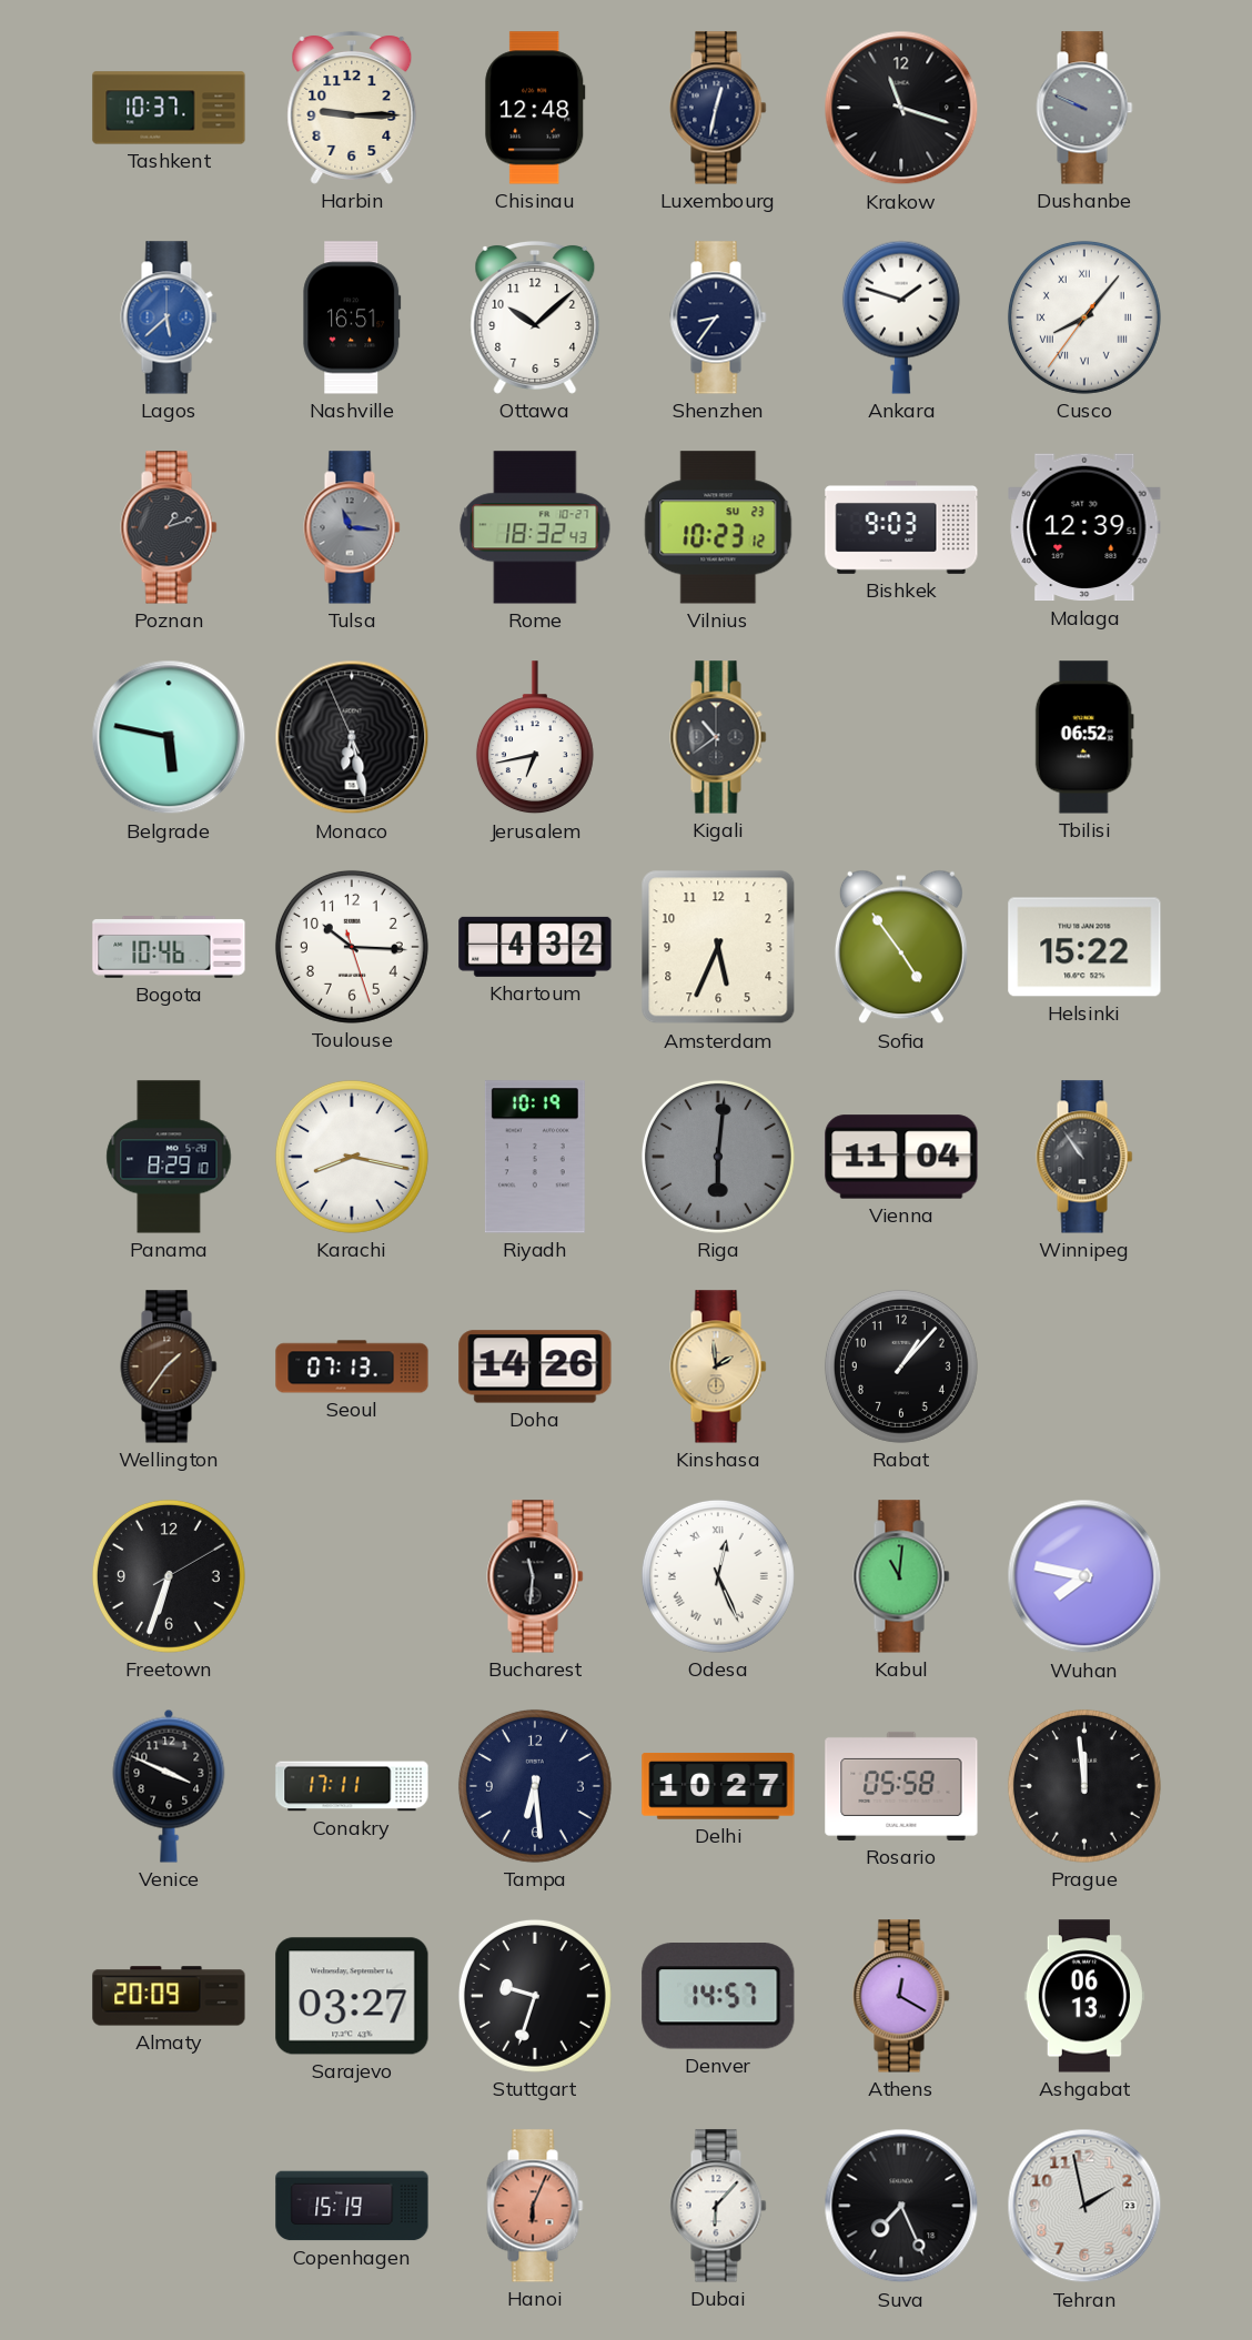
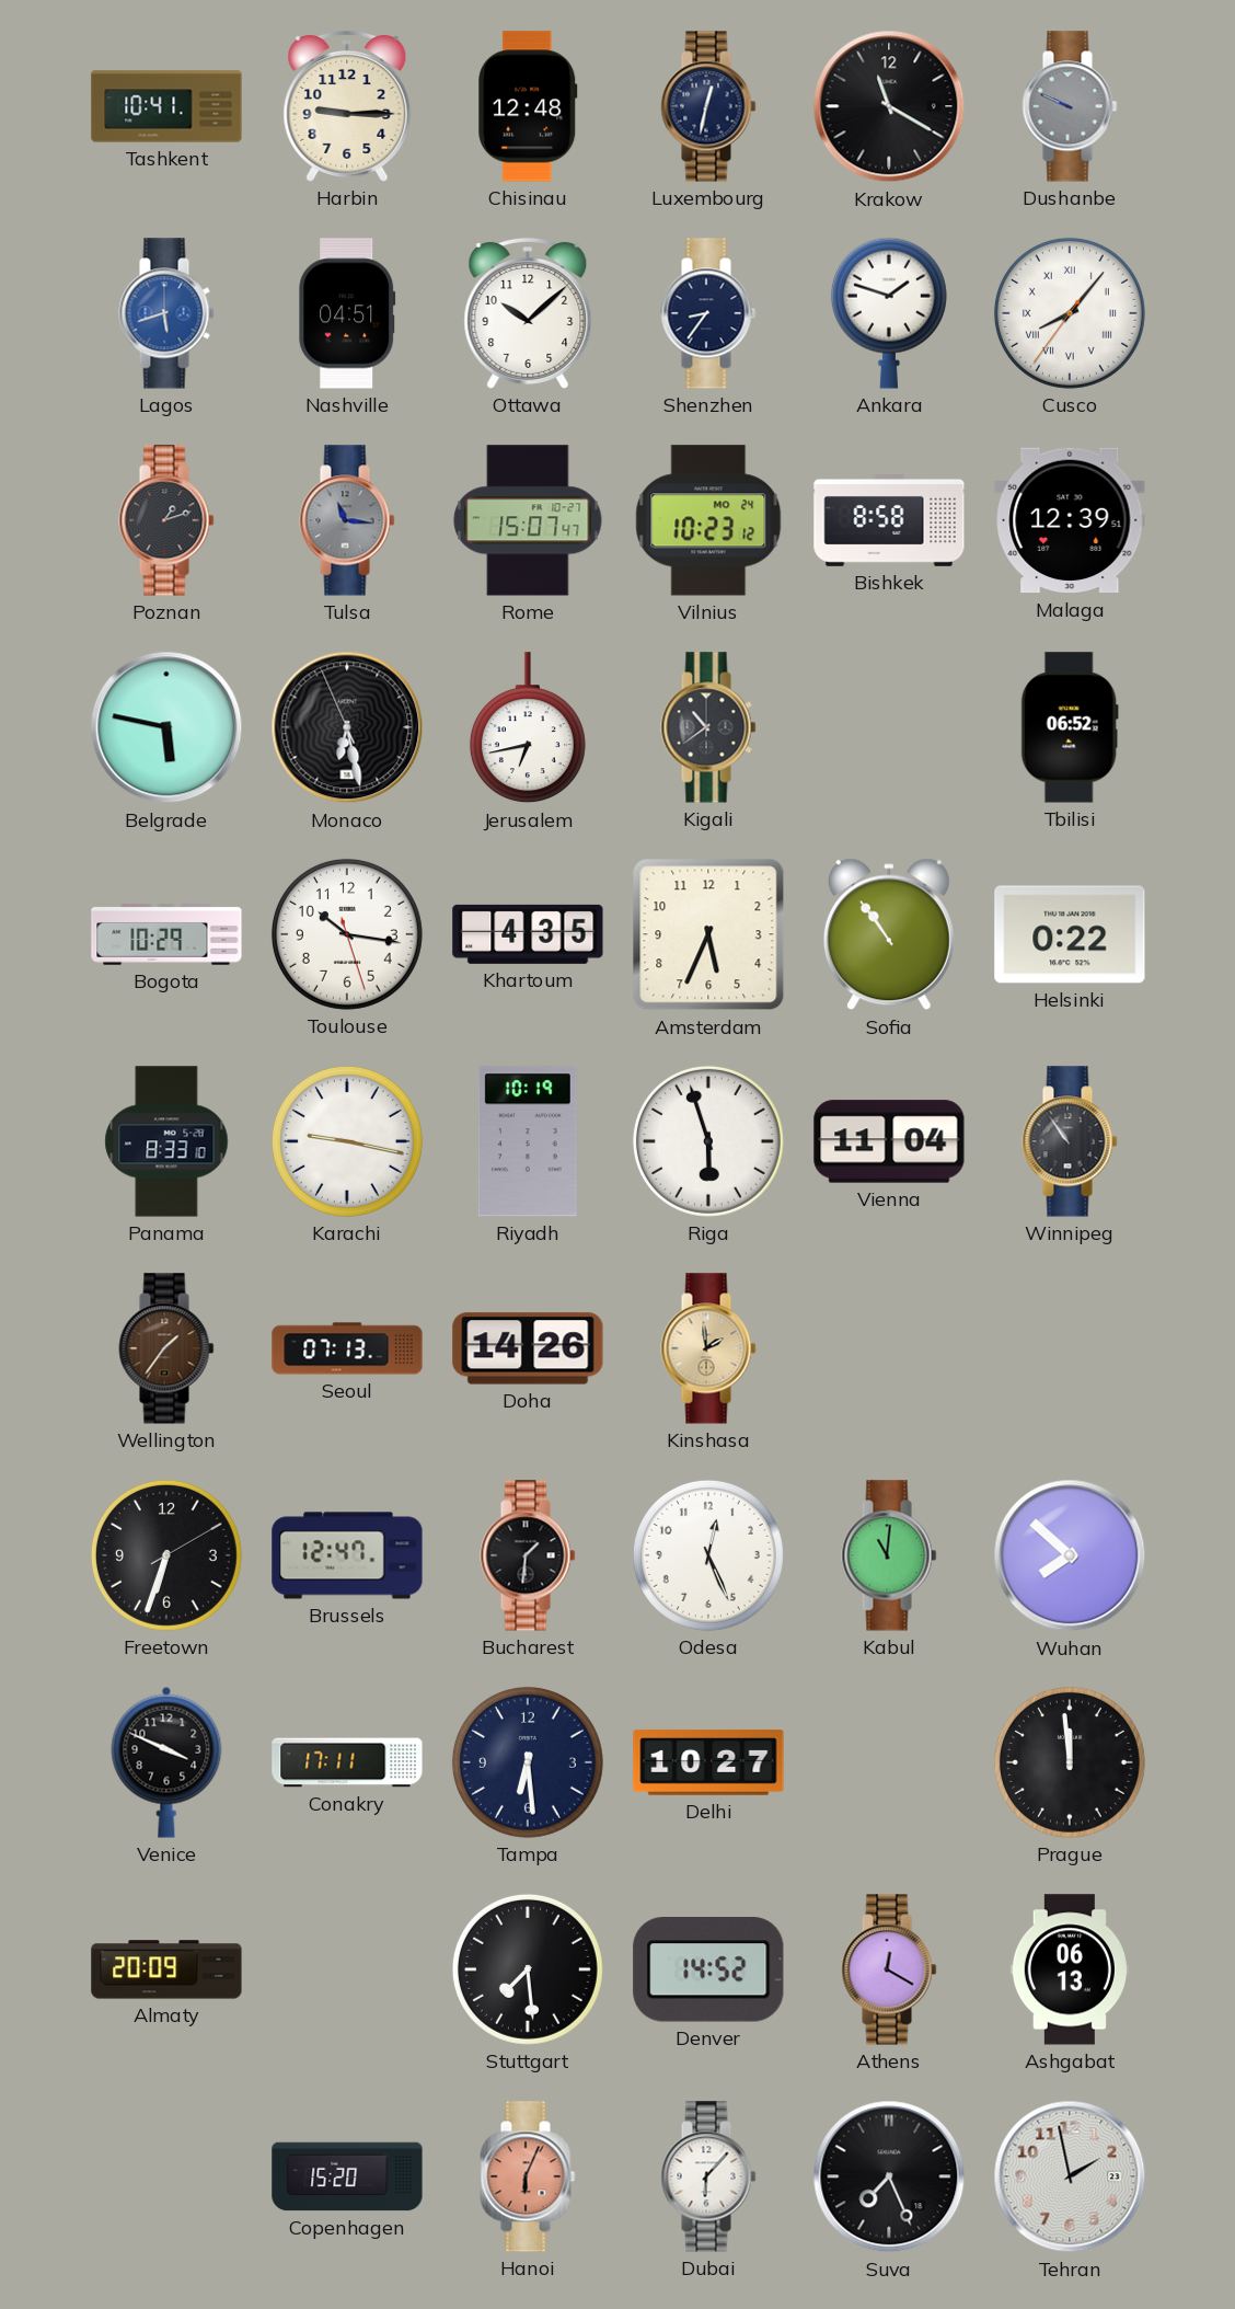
Tashkent: 10:37 -> 10:41
Krakow: 11:18 -> 11:20
Lagos: 5:38 -> 5:42
Nashville: 16:51 -> 04:51
Rome: 18:32 -> 15:07
Vilnius date: SU 23 -> MO 24
Bishkek: 9:03 -> 8:58
Bogota: 10:46 -> 10:29
Toulouse: 10:15 -> 10:16
Khartoum: 4:32 -> 4:35
Sofia: 4:54 -> 10:54
Helsinki: 15:22 -> 0:22
Panama: 8:29 -> 8:33
Karachi: 8:17 -> 9:17
Riga: 6:01 -> 5:57
Riga dial: grey -> white
Rabat: 1:07 -> none
Brussels: none -> 12:47
Bucharest: 11:31 -> 1:31
Odesa numerals: Roman -> Arabic
Wuhan: 7:47 -> 7:52
Rosario: 05:58 -> none
Sarajevo: 03:27 -> none
Stuttgart: 9:33 -> 7:29
Denver: 14:57 -> 14:52
Copenhagen: 15:19 -> 15:20
